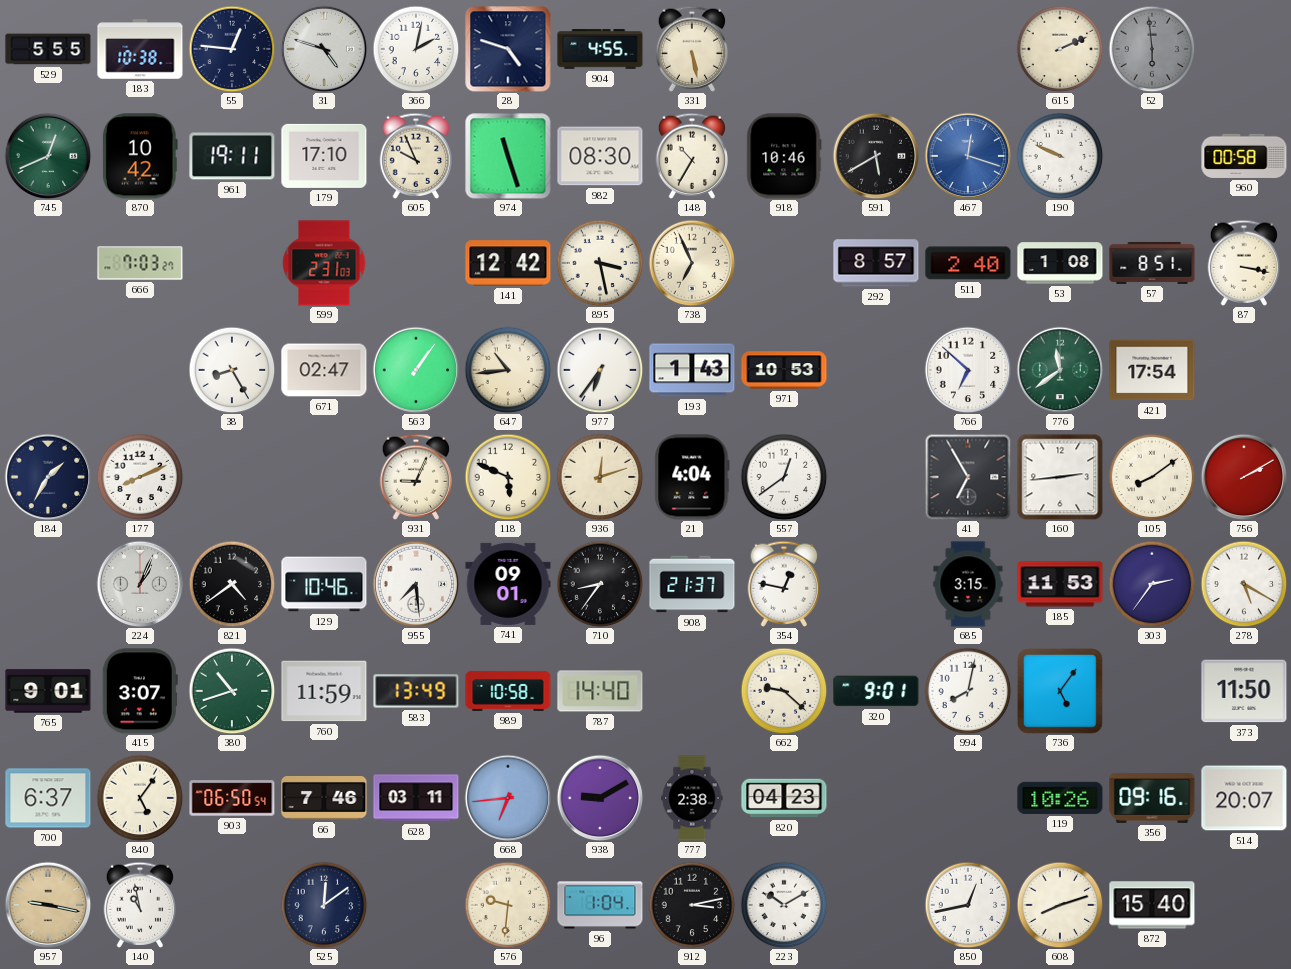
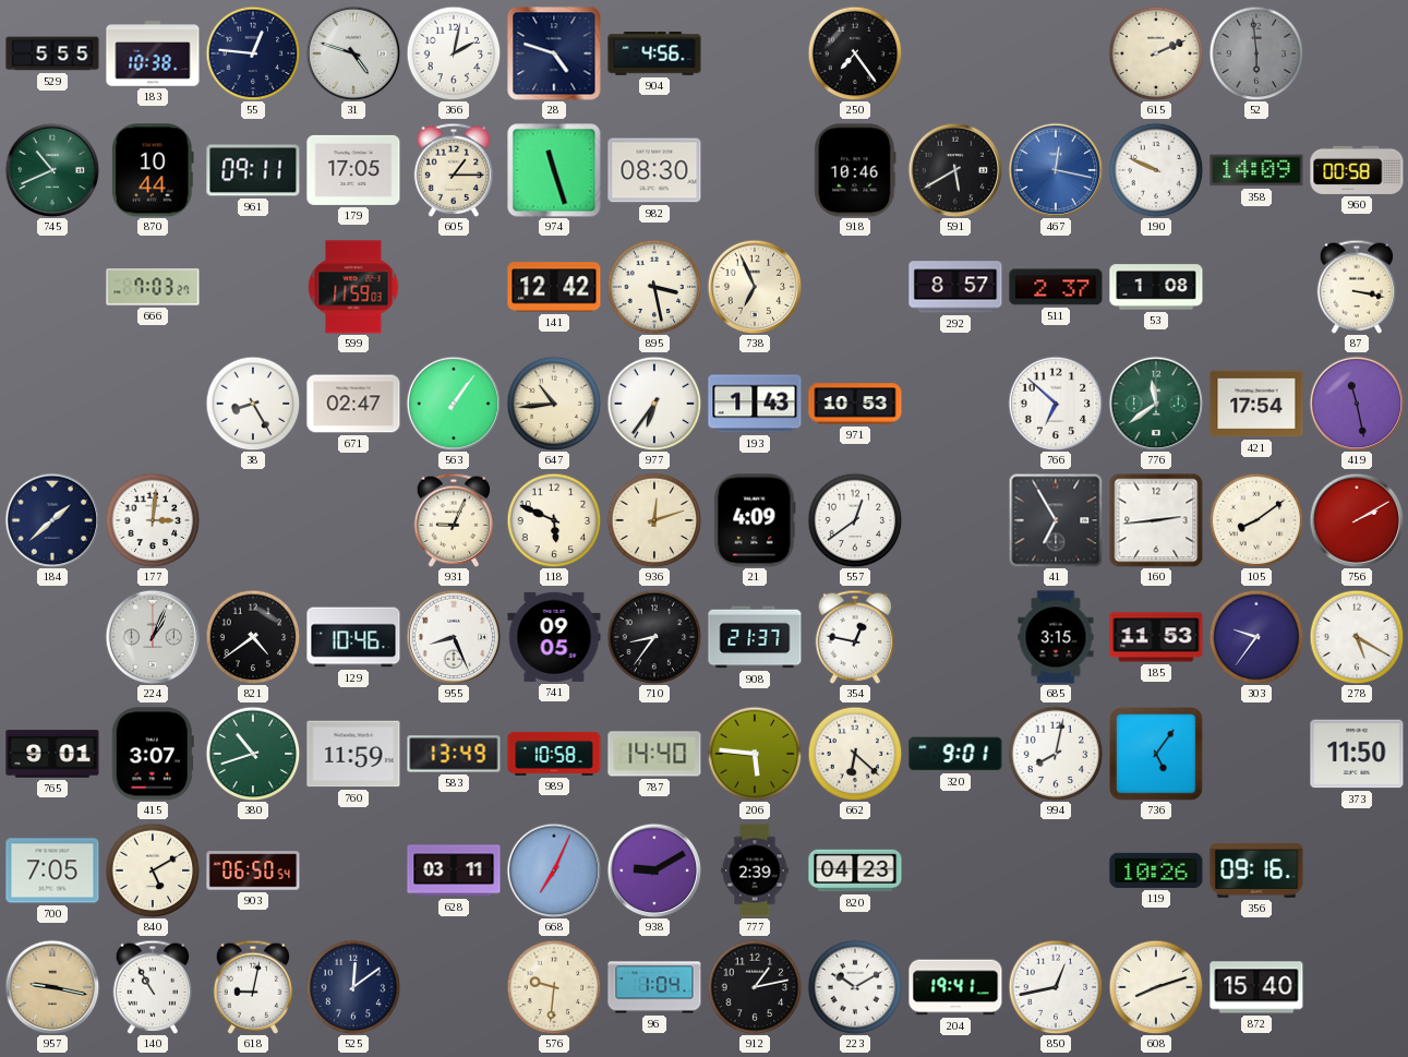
904: 4:55 -> 4:56
331: 5:28 -> none
250: none -> 7:24
745: 12:41 -> 10:41
870: 10:42 -> 10:44
961: 19:11 -> 09:11
179: 17:10 -> 17:05
605: 9:56 -> 1:15
148: 10:35 -> none
467: 12:18 -> 12:17
358: none -> 14:09
599: 2:31 -> 11:59
511: 2:40 -> 2:37
57: 8:51 -> none
419: none -> 11:28
184: 1:35 -> 1:38
177: 8:11 -> 3:01
21: 4:04 -> 4:09
955: 7:29 -> 8:26
741: 09:01 -> 09:05
303: 2:36 -> 9:36
206: none -> 5:46
662: 9:22 -> 6:22
700: 6:37 -> 7:05
840: 5:06 -> 5:10
66: 7:46 -> none
668: 6:44 -> 7:04
777: 2:38 -> 2:39
514: 20:07 -> none
140: 10:58 -> 10:55
618: none -> 9:02
912: 3:13 -> 1:13
204: none -> 19:41
